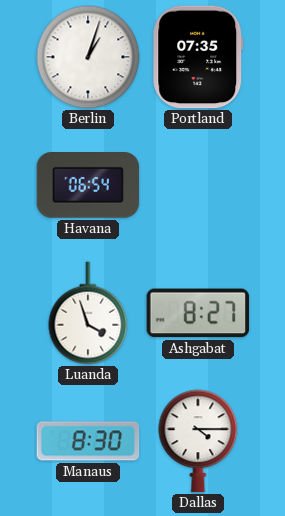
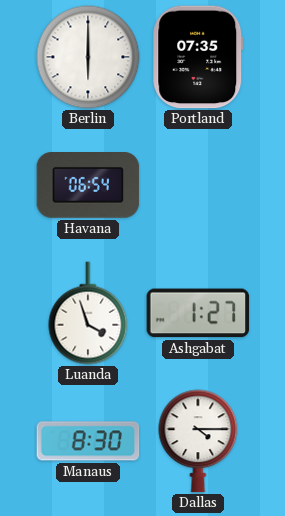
Berlin: 1:03 -> 6:00
Ashgabat: 8:27 -> 1:27
